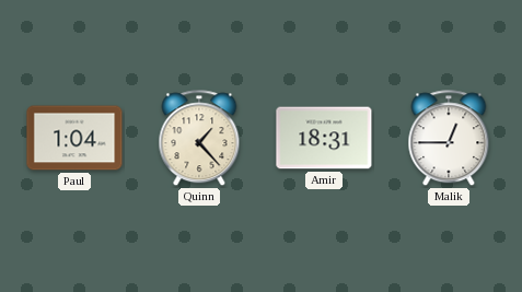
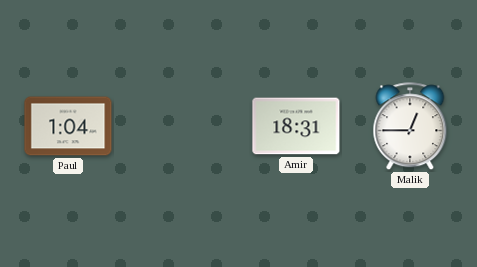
Quinn: 1:23 -> none
